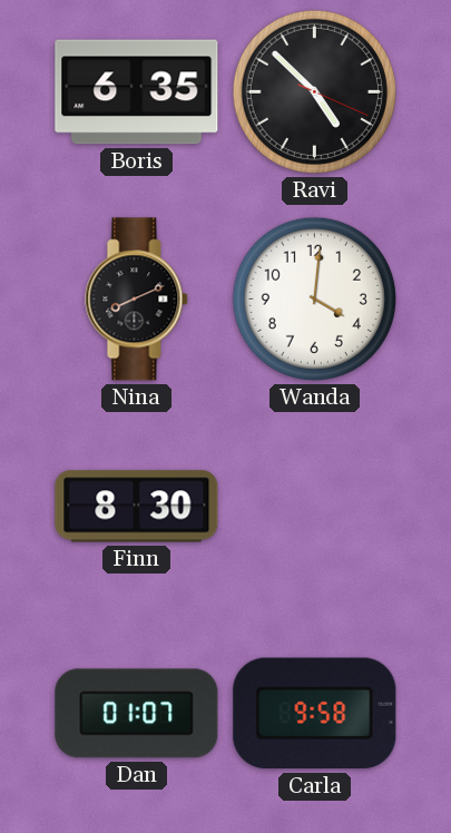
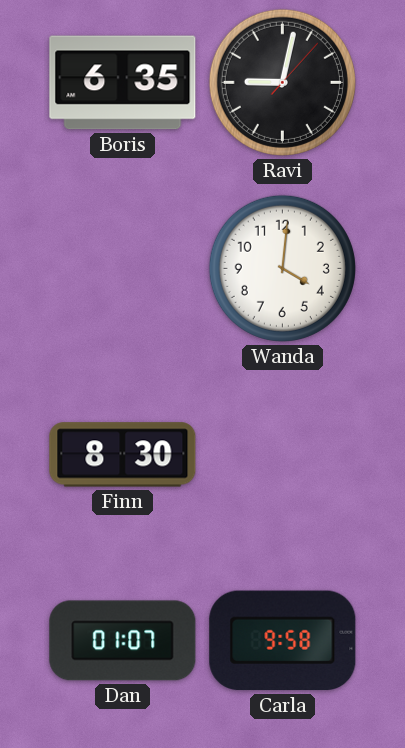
Ravi: 4:52 -> 9:02
Nina: 8:11 -> none
